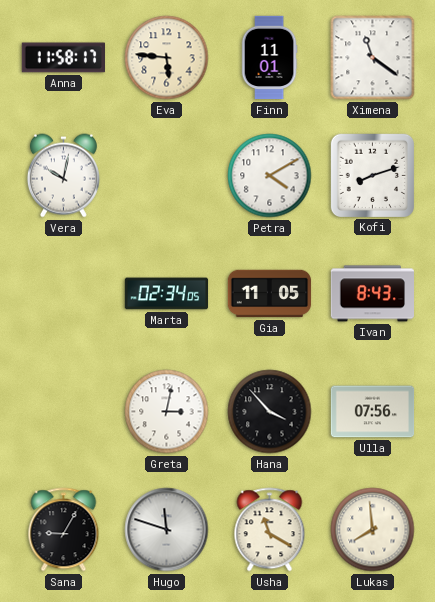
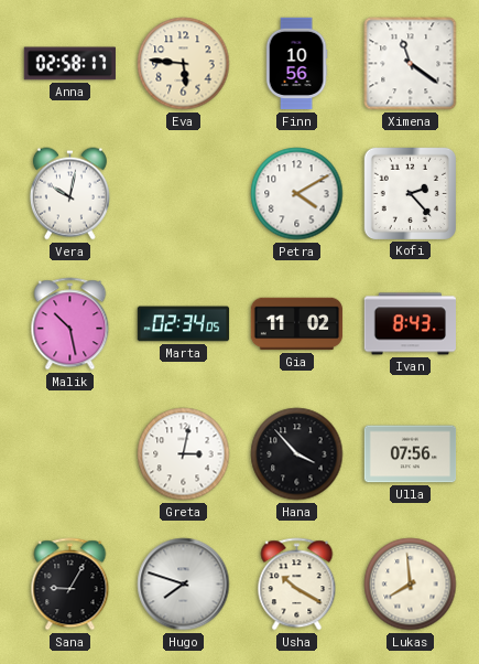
Anna: 11:58 -> 02:58
Finn: 11:01 -> 10:56
Kofi: 8:12 -> 2:23
Malik: none -> 10:28
Gia: 11:05 -> 11:02
Hugo: 11:48 -> 7:48
Usha: 11:20 -> 10:20
